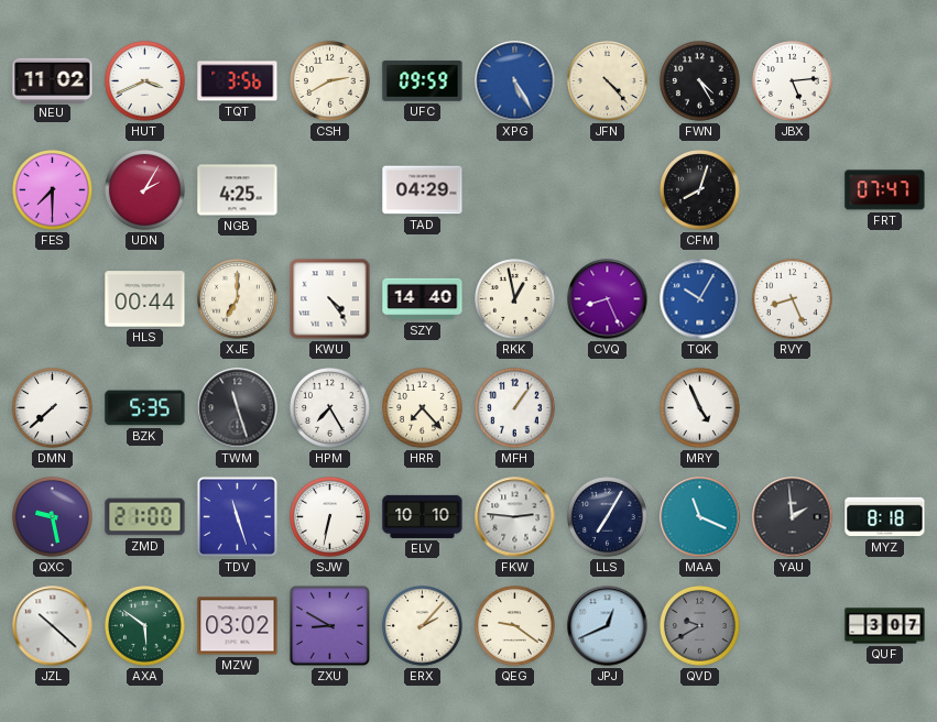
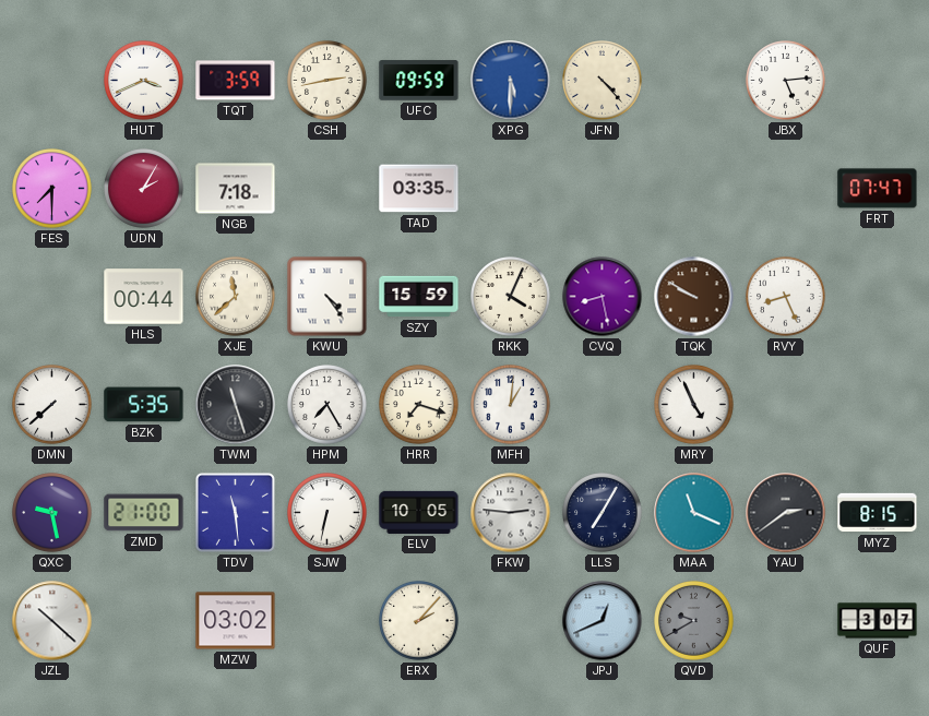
NEU: 11:02 -> none
TQT: 3:56 -> 3:59
CSH: 2:40 -> 2:43
XPG: 5:25 -> 5:30
FWN: 4:25 -> none
NGB: 4:25 -> 7:18
TAD: 04:29 -> 03:35
CFM: 8:03 -> none
XJE: 7:00 -> 11:38
SZY: 14:40 -> 15:59
RKK: 12:58 -> 4:04
CVQ: 8:26 -> 8:28
TQK: 10:05 -> 9:50
TQK dial: blue -> brown
HRR: 7:23 -> 7:18
MFH: 1:06 -> 1:01
TDV: 11:27 -> 11:29
ELV: 10:10 -> 10:05
YAU: 1:59 -> 2:39
MYZ: 8:18 -> 8:15
AXA: 5:51 -> none
ZXU: 8:50 -> none
QEG: 9:21 -> none
